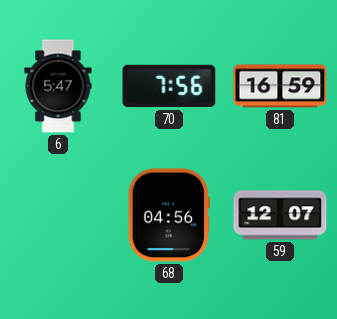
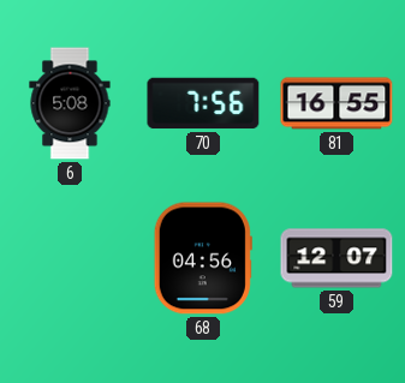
6: 5:47 -> 5:08
81: 16:59 -> 16:55
